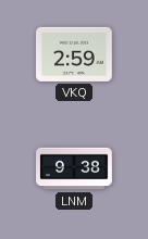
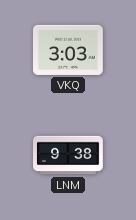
VKQ: 2:59 -> 3:03
